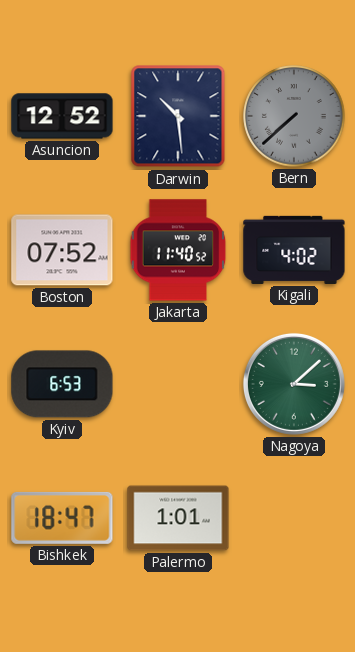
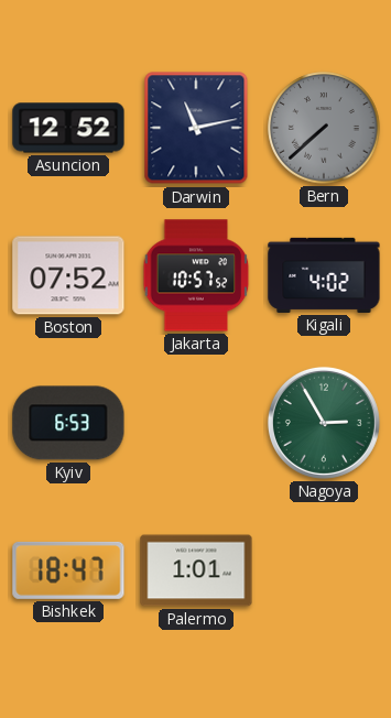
Darwin: 10:29 -> 11:13
Jakarta: 11:40 -> 10:57
Nagoya: 3:08 -> 2:55
